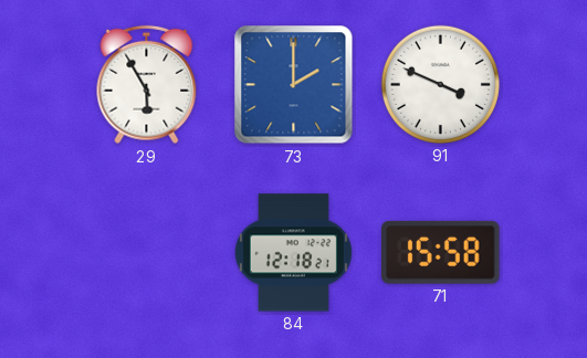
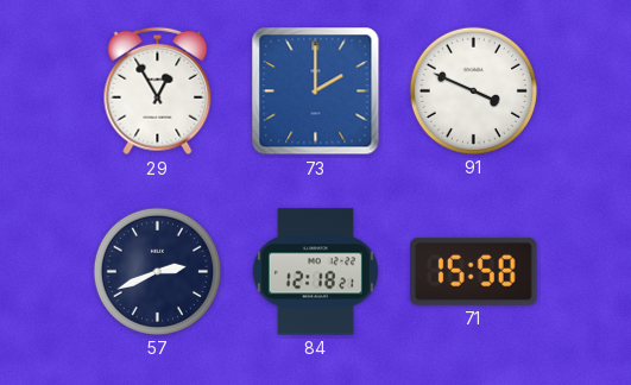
29: 5:55 -> 12:55
57: none -> 2:41
